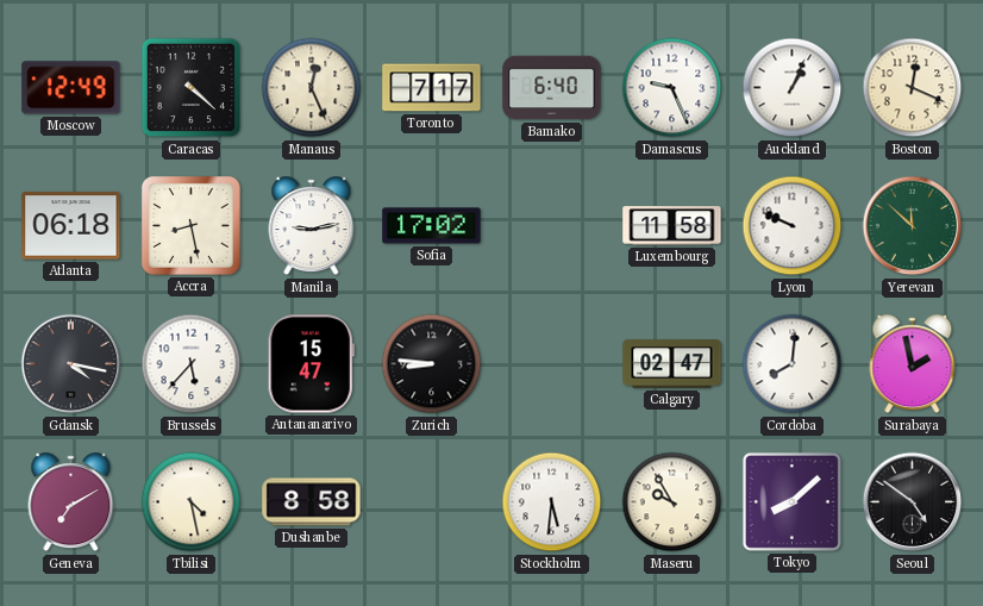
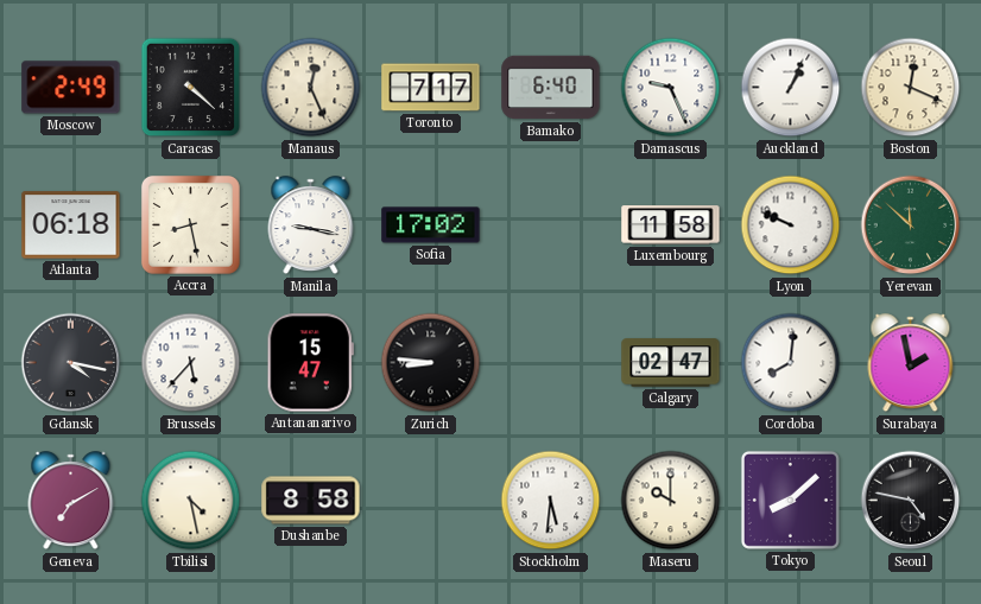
Moscow: 12:49 -> 2:49
Manila: 9:13 -> 9:17
Maseru: 9:55 -> 10:00
Seoul: 4:51 -> 4:47
